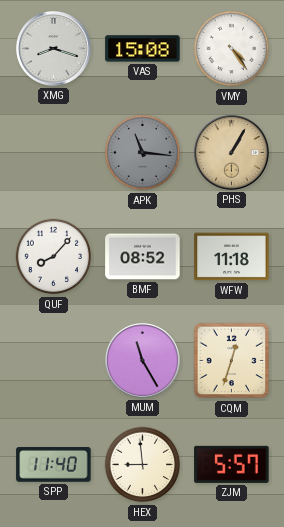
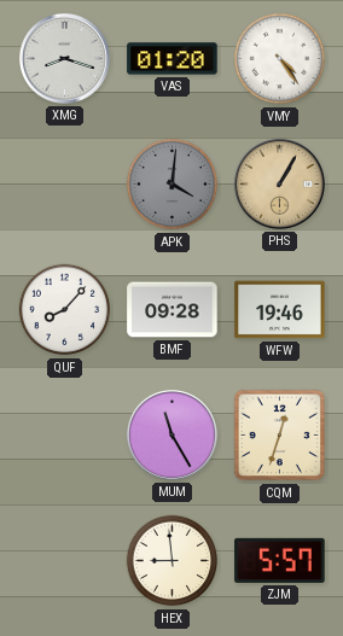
VAS: 15:08 -> 01:20
APK: 11:16 -> 4:01
BMF: 08:52 -> 09:28
WFW: 11:18 -> 19:46
SPP: 11:40 -> none
